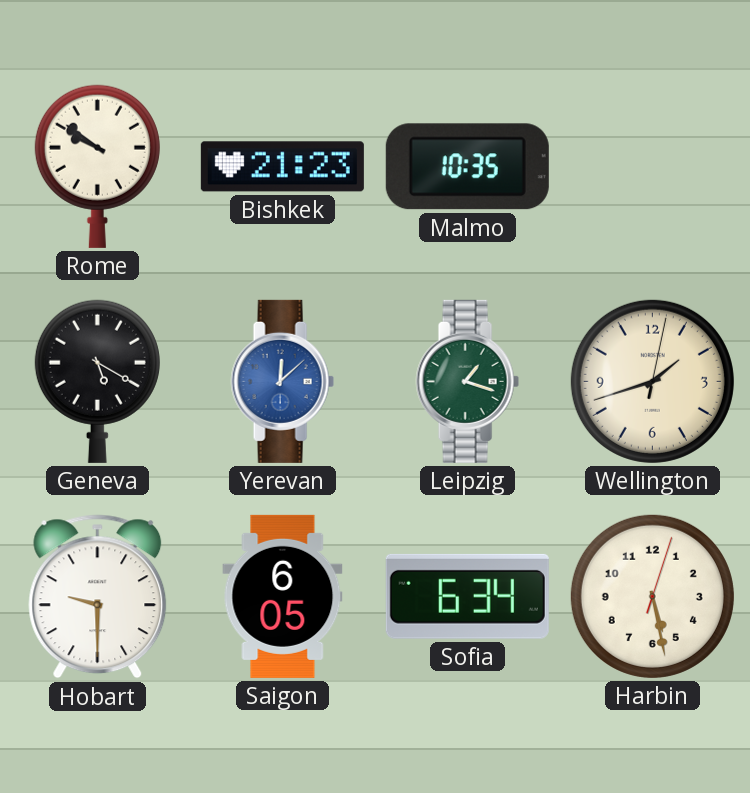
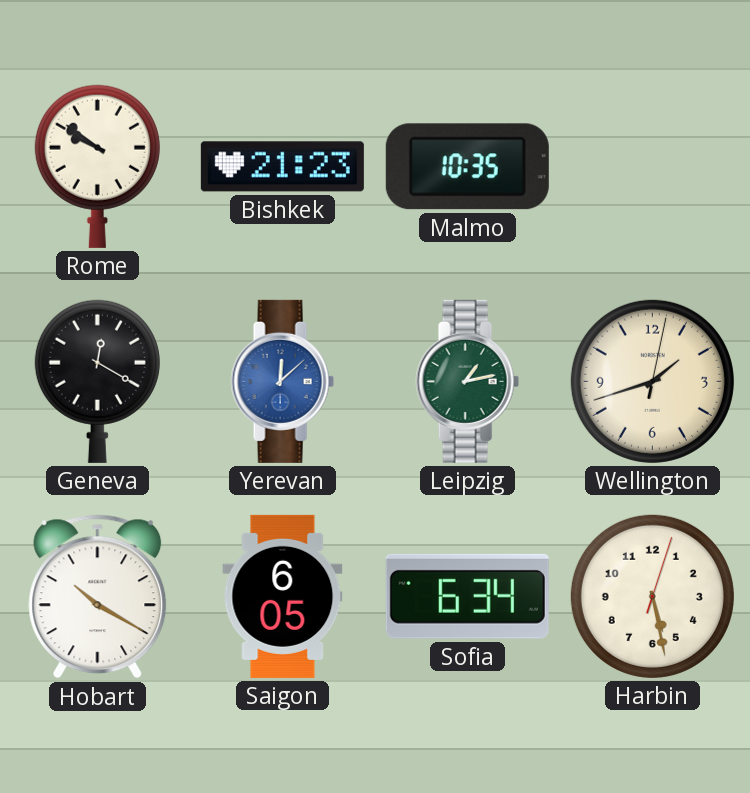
Geneva: 5:20 -> 12:20
Leipzig: 1:18 -> 1:13
Hobart: 9:30 -> 10:20
